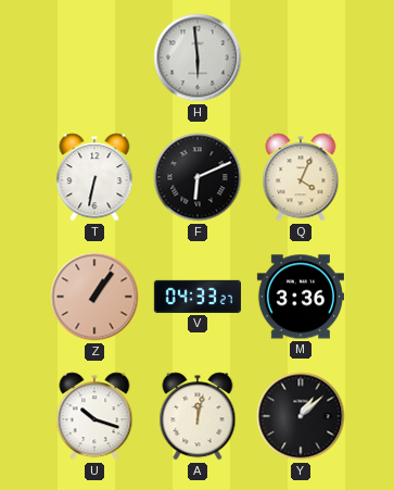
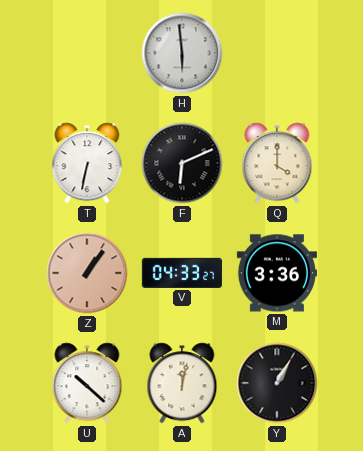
Q: 4:04 -> 4:00
U: 10:18 -> 10:22
Y: 1:08 -> 1:05
